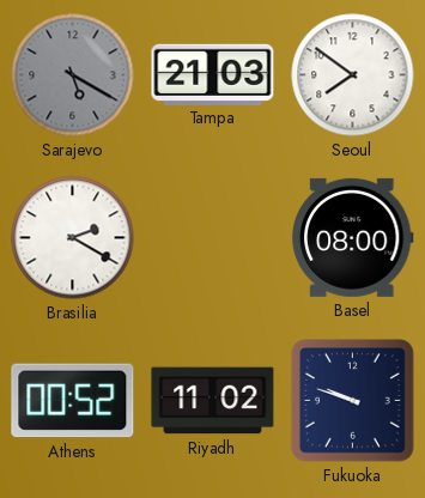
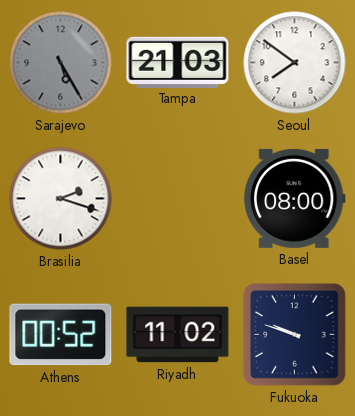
Sarajevo: 5:20 -> 5:25
Brasilia: 2:20 -> 2:18
